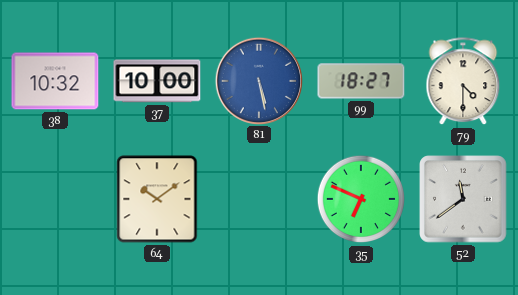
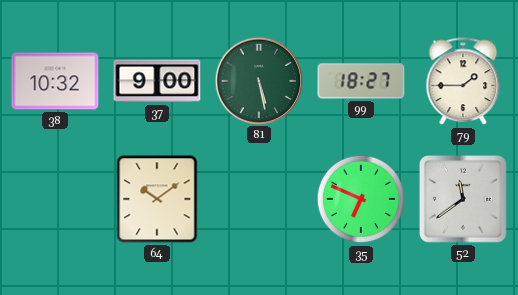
37: 10:00 -> 9:00
81 dial: blue -> green
79: 4:30 -> 1:45
